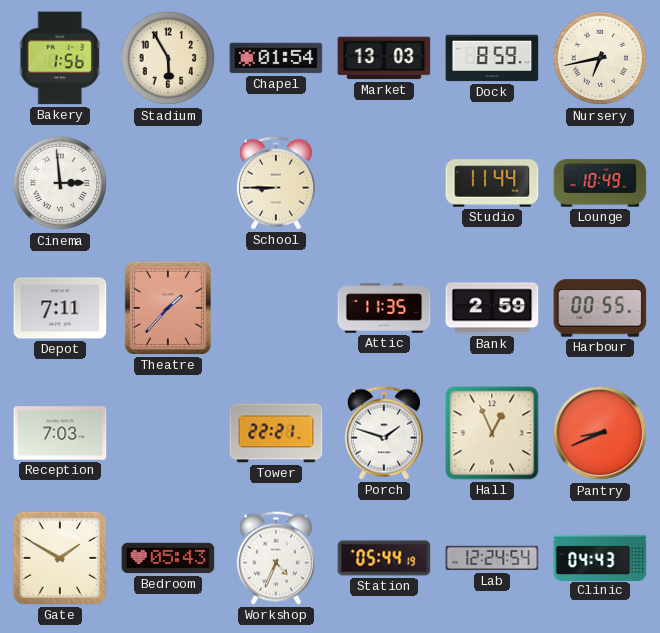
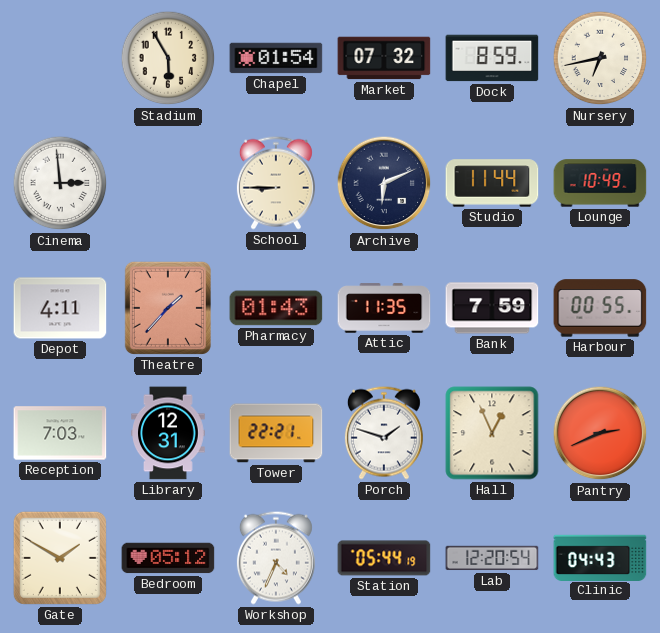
Bakery: 1:56 -> none
Market: 13:03 -> 07:32
Archive: none -> 6:11
Depot: 7:11 -> 4:11
Pharmacy: none -> 01:43
Bank: 2:59 -> 7:59
Library: none -> 12:31
Pantry: 8:41 -> 2:41
Bedroom: 05:43 -> 05:12
Lab: 12:24 -> 12:20
